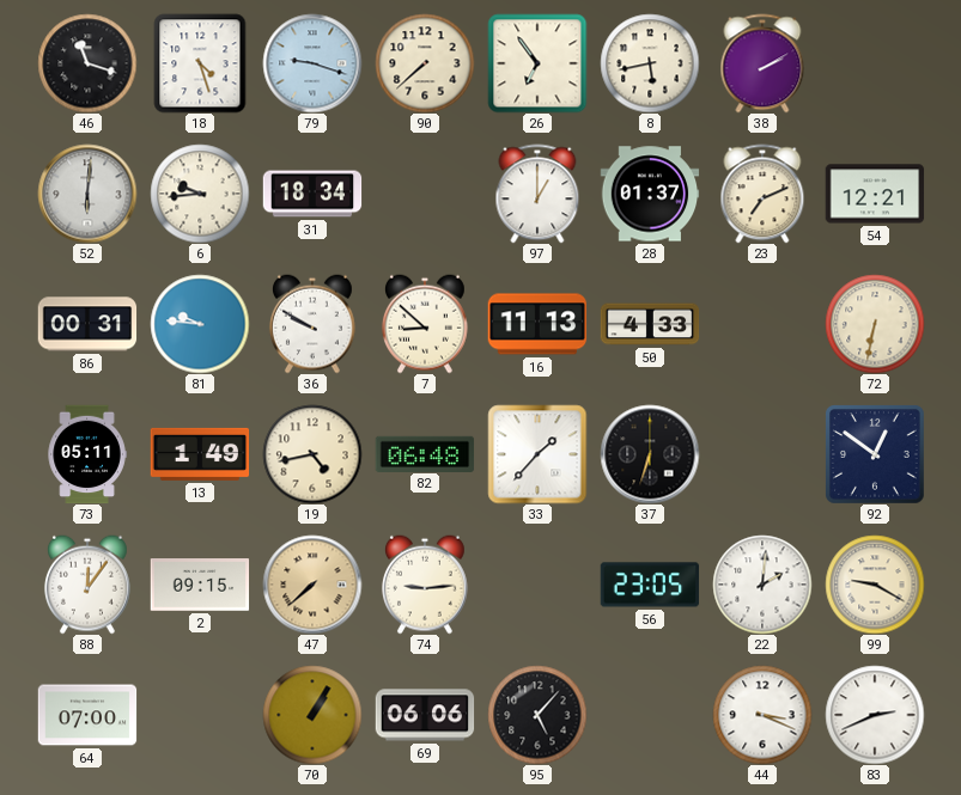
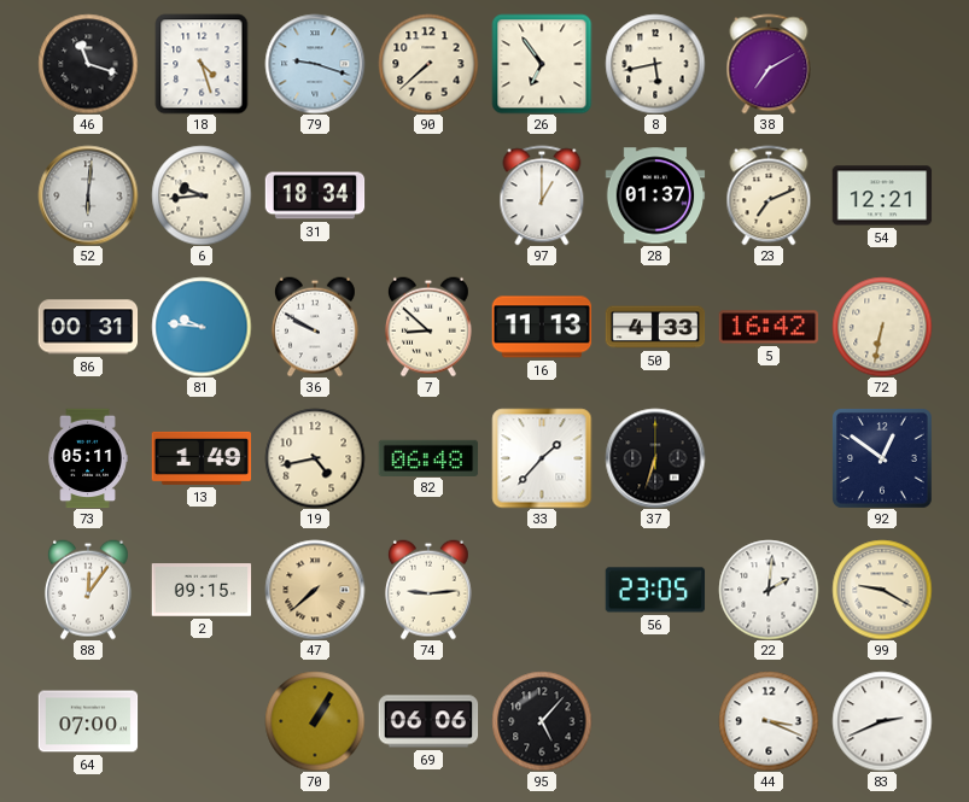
38: 2:10 -> 7:10
5: none -> 16:42
